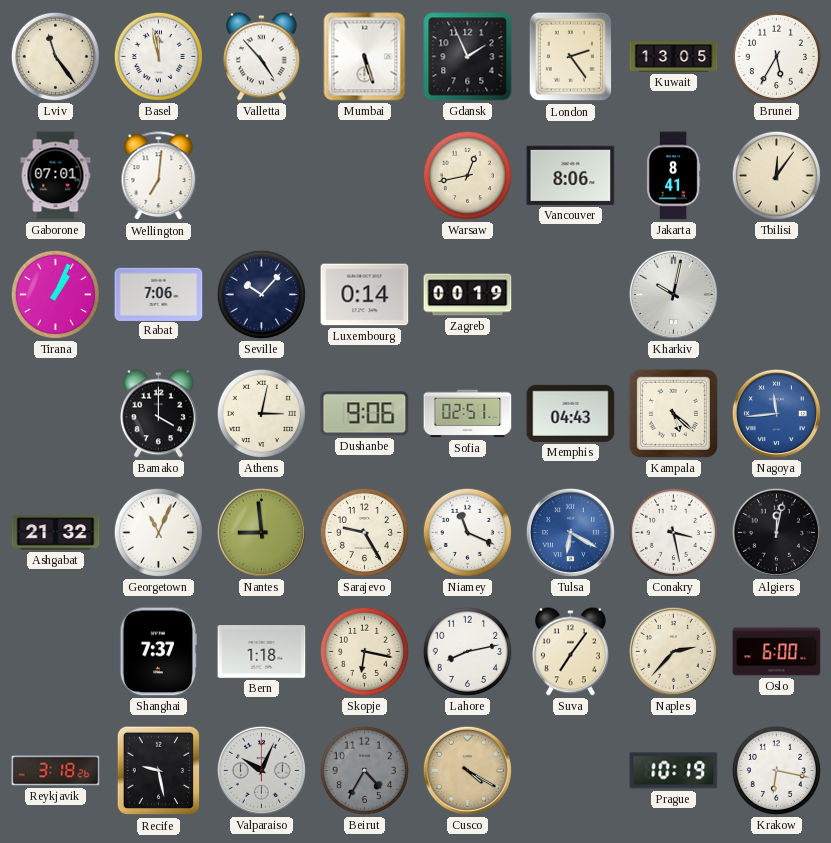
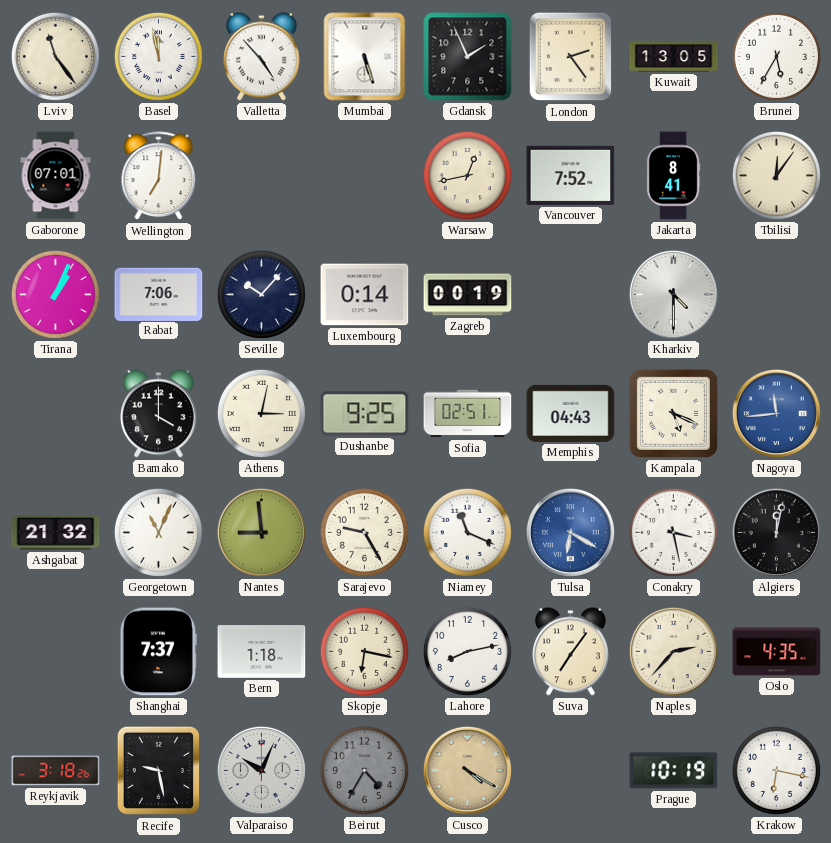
Vancouver: 8:06 -> 7:52
Kharkiv: 10:02 -> 4:30
Dushanbe: 9:06 -> 9:25
Kampala: 5:22 -> 5:19
Oslo: 6:00 -> 4:35
